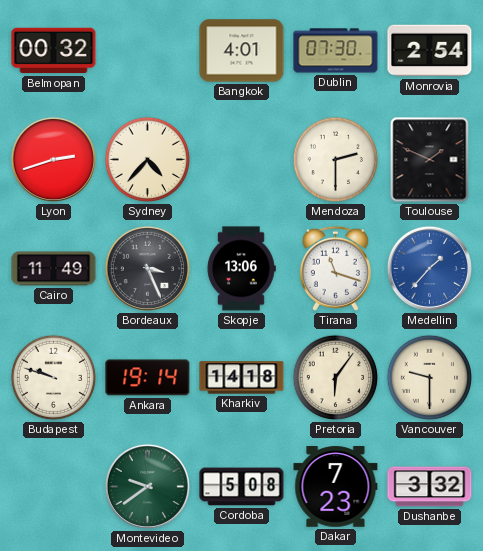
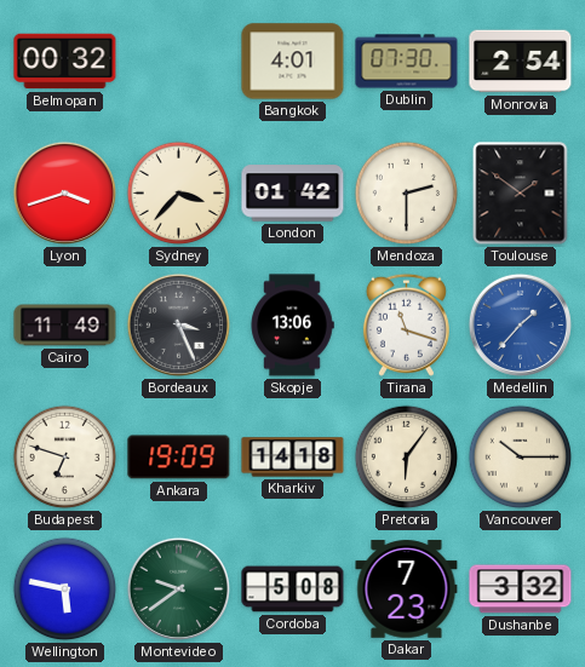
Lyon: 2:42 -> 3:42
Sydney: 4:37 -> 3:37
London: none -> 01:42
Toulouse: 1:49 -> 1:51
Budapest: 9:48 -> 6:48
Ankara: 19:14 -> 19:09
Vancouver: 9:30 -> 10:15
Wellington: none -> 5:47
